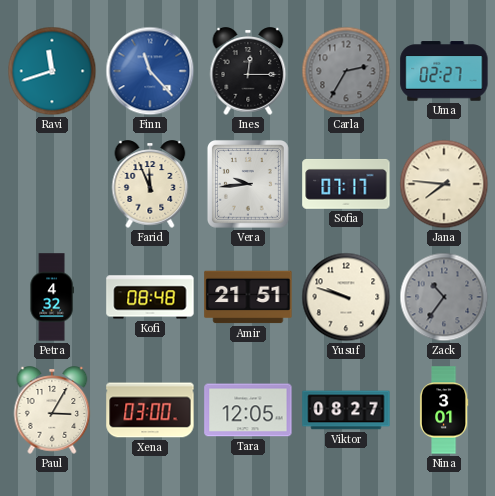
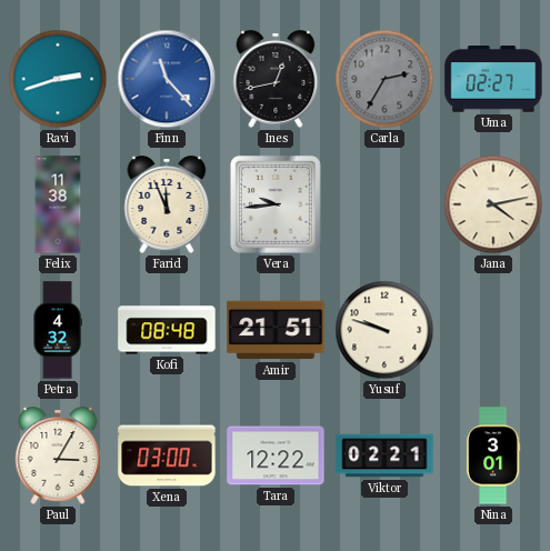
Ravi: 11:42 -> 2:42
Ines: 12:15 -> 12:43
Felix: none -> 11:38
Sofia: 07:17 -> none
Jana: 7:46 -> 4:13
Zack: 10:36 -> none
Tara: 12:05 -> 12:22
Viktor: 08:27 -> 02:21
